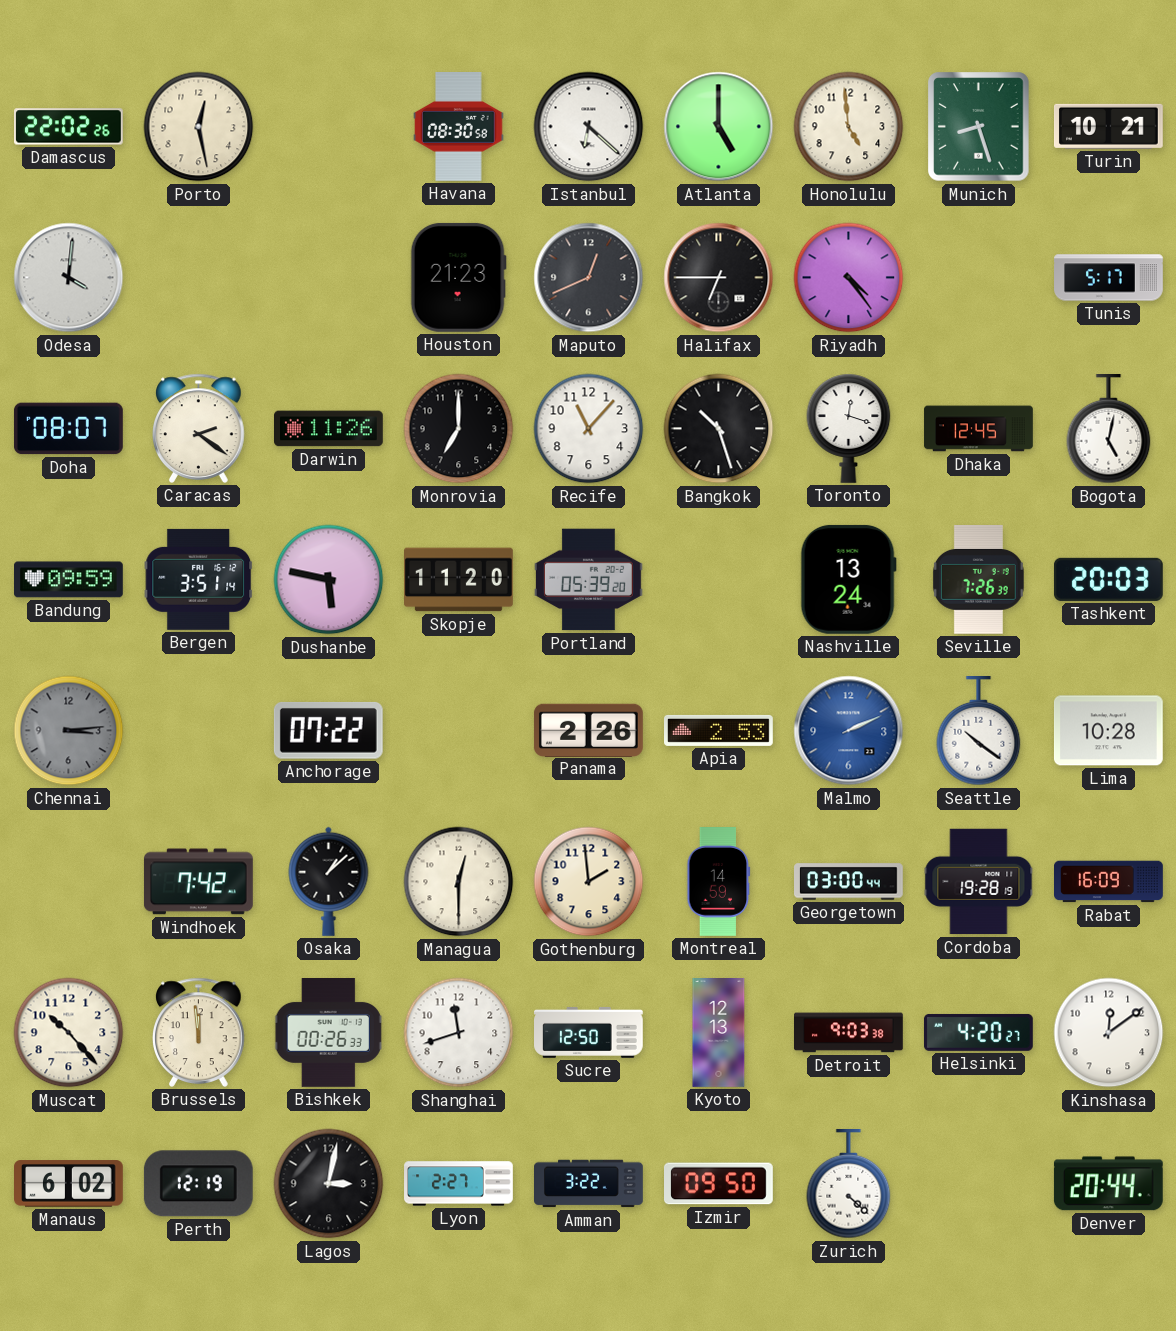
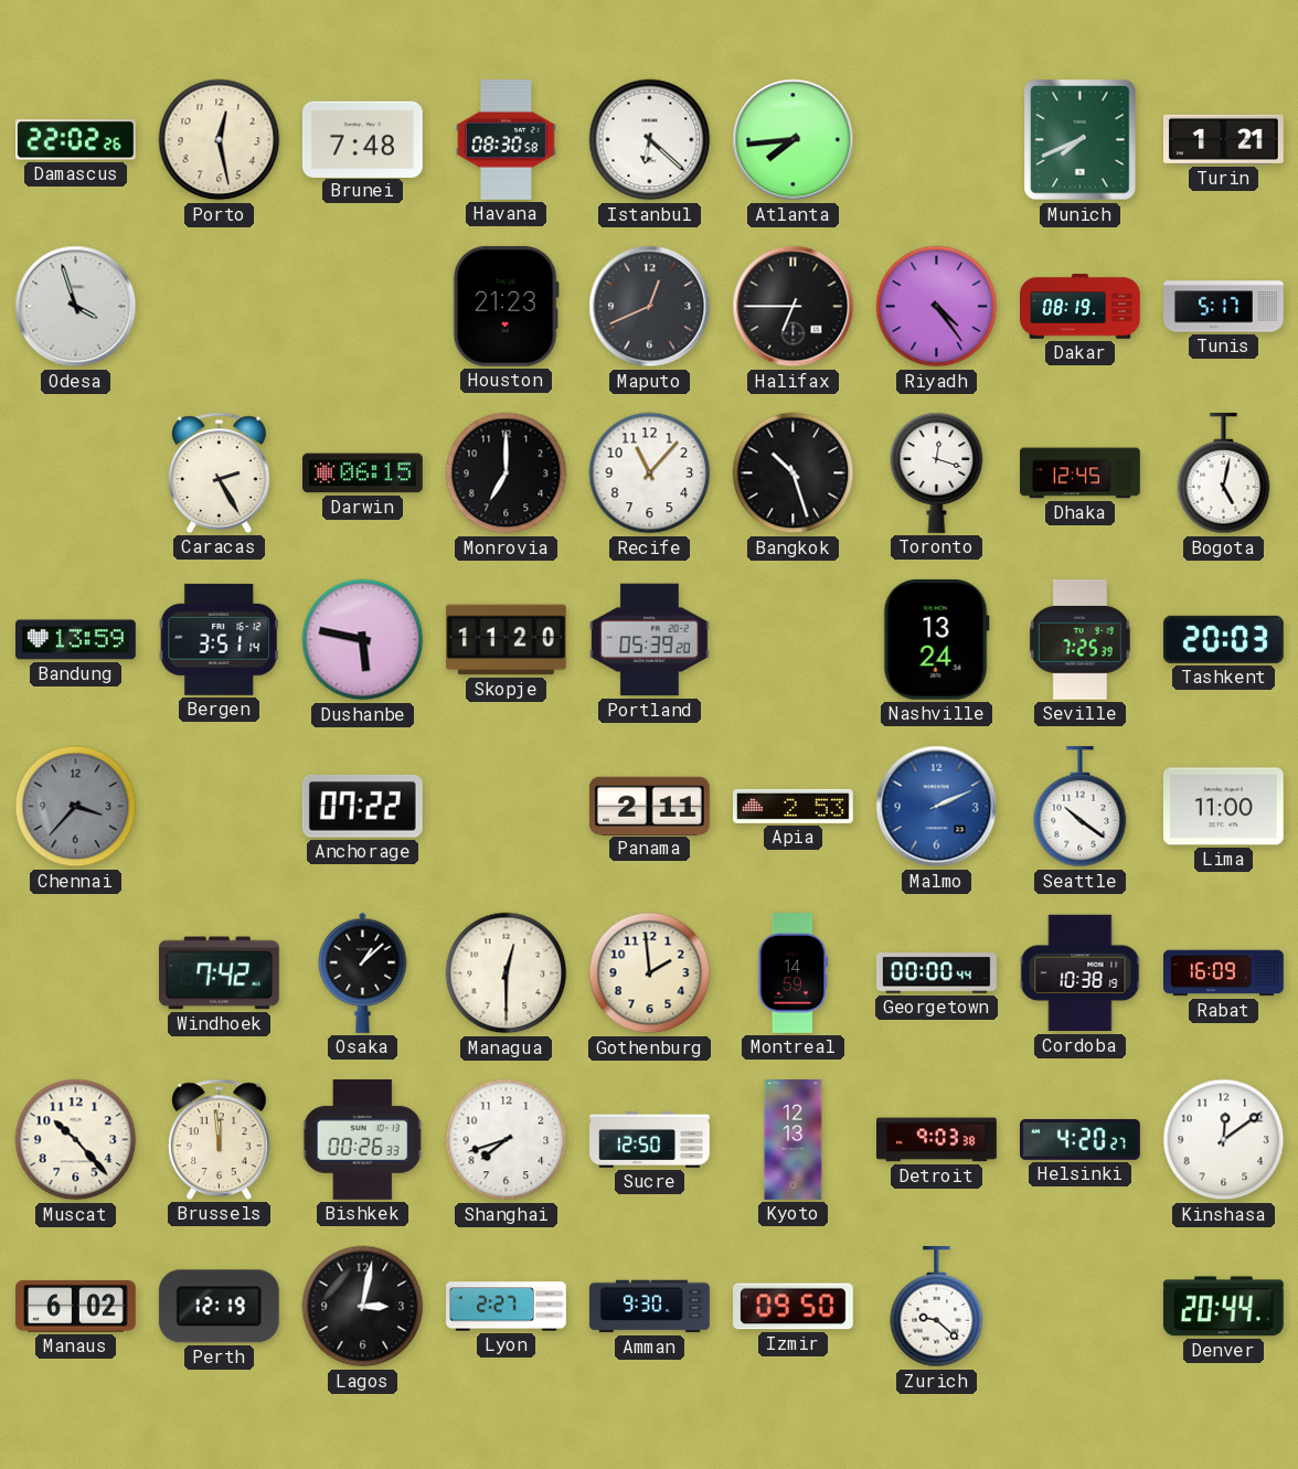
Brunei: none -> 7:48
Atlanta: 5:00 -> 7:44
Honolulu: 4:59 -> none
Munich: 8:27 -> 7:41
Turin: 10:21 -> 1:21
Odesa: 4:01 -> 3:57
Dakar: none -> 08:19
Doha: 08:07 -> none
Caracas: 2:21 -> 2:25
Darwin: 11:26 -> 06:15
Bandung: 09:59 -> 13:59
Seville: 7:26 -> 7:25
Chennai: 3:14 -> 3:37
Panama: 2:26 -> 2:11
Lima: 10:28 -> 11:00
Georgetown: 03:00 -> 00:00
Cordoba: 19:28 -> 10:38
Shanghai: 11:42 -> 7:42
Amman: 3:22 -> 9:30
Zurich: 4:22 -> 9:22
